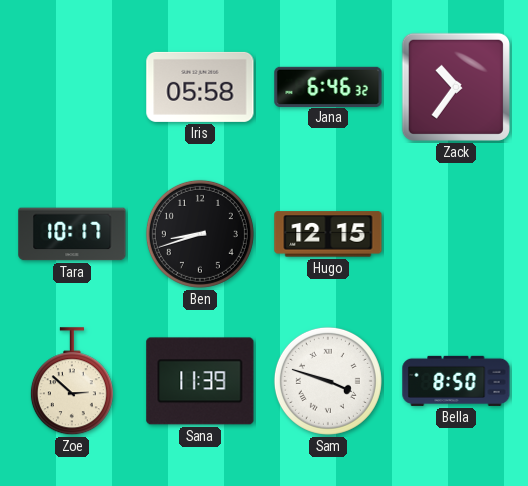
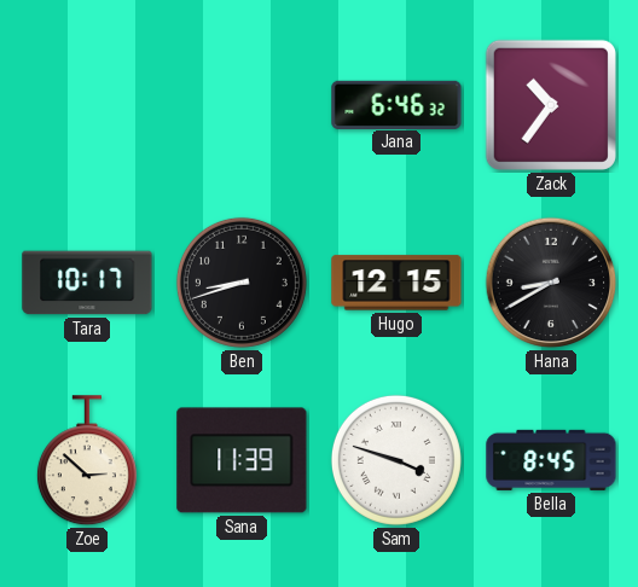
Iris: 05:58 -> none
Hana: none -> 8:40
Bella: 8:50 -> 8:45
